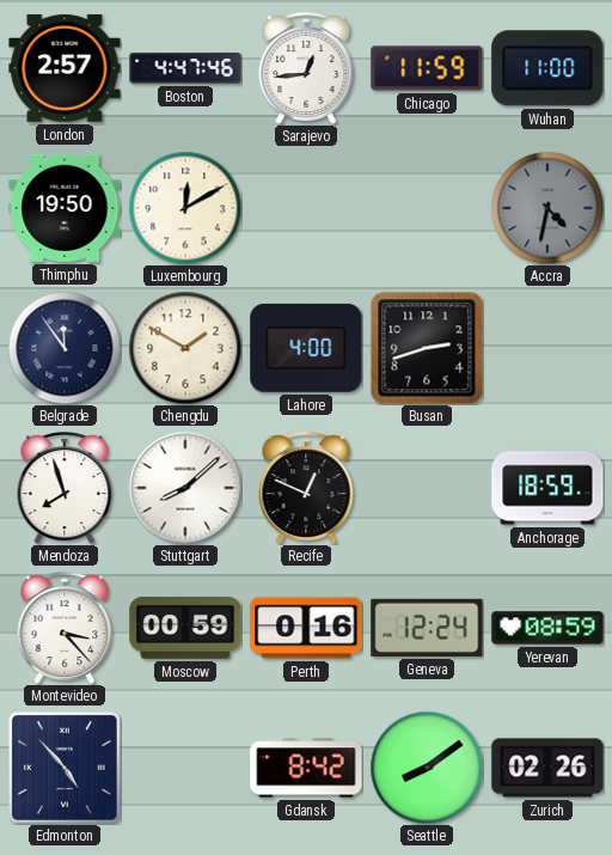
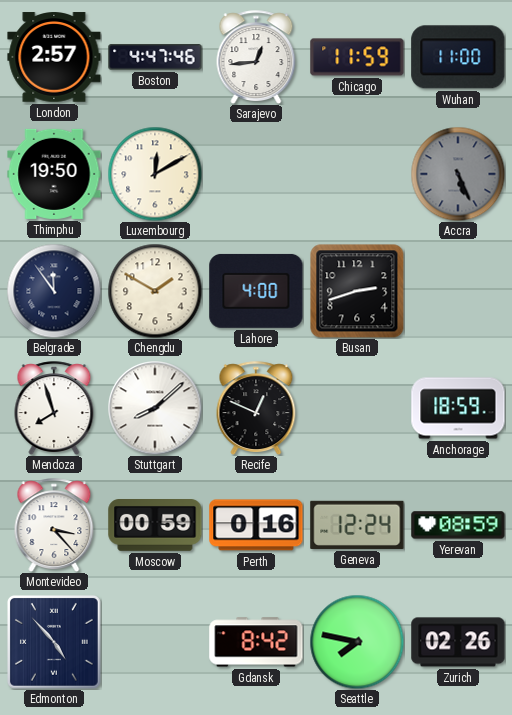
Accra: 4:32 -> 5:26
Seattle: 8:09 -> 7:47
